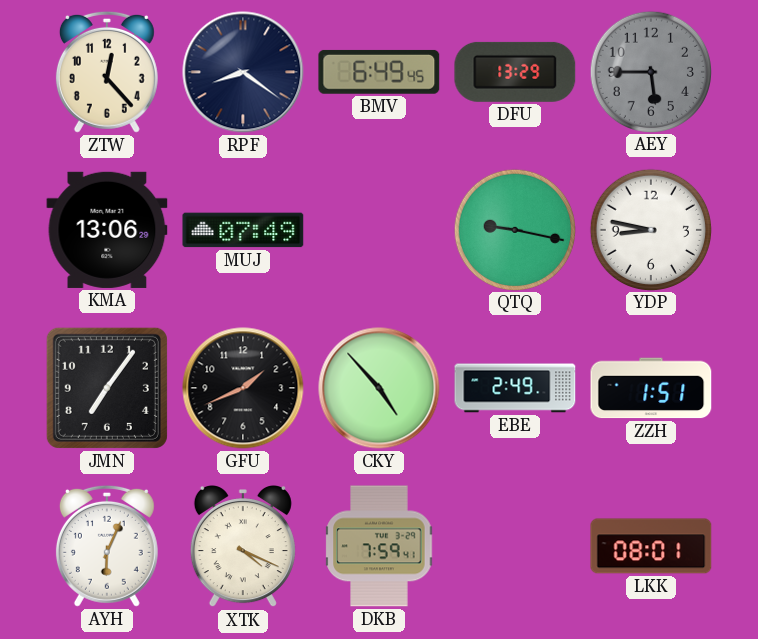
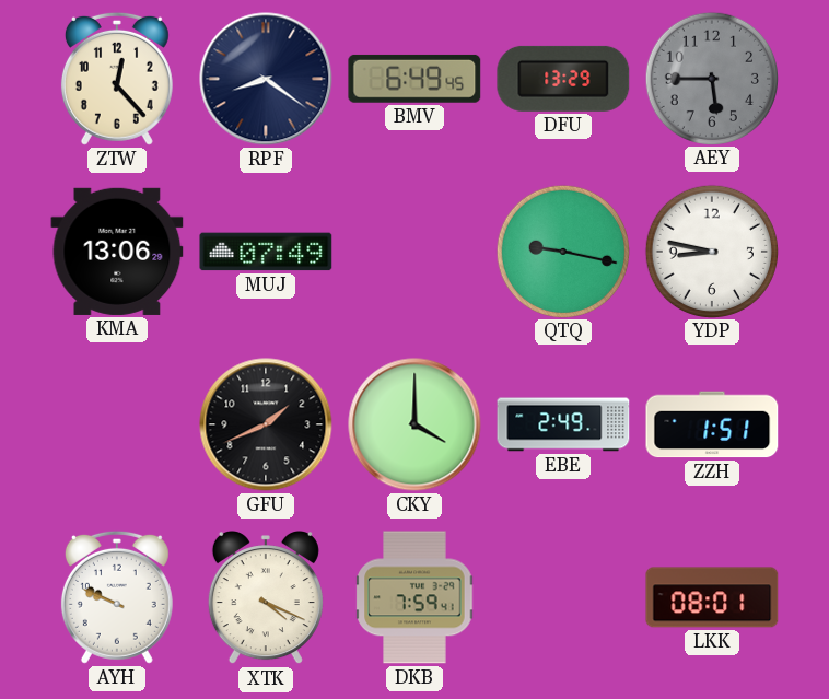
JMN: 7:06 -> none
CKY: 4:53 -> 4:00
AYH: 6:04 -> 9:49
